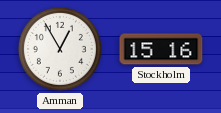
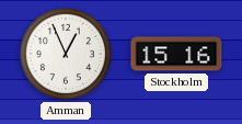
Amman: 12:55 -> 12:56
